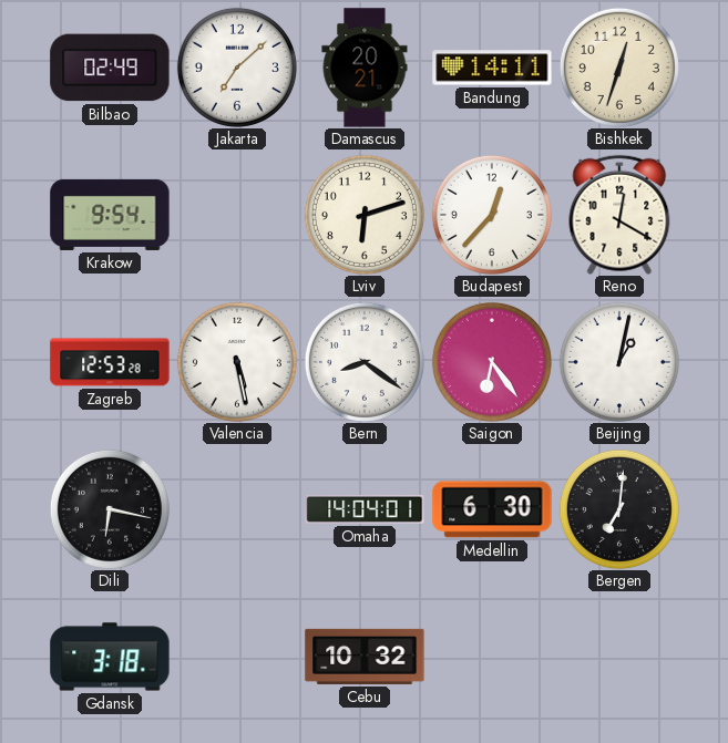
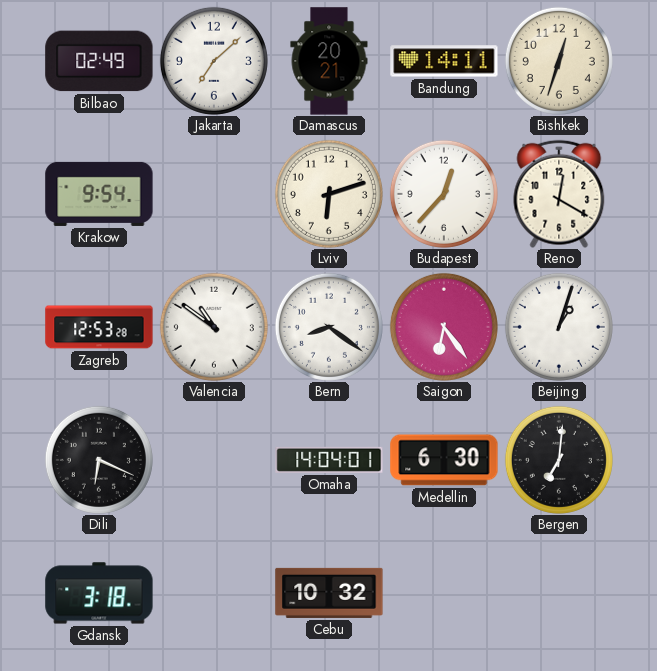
Valencia: 5:28 -> 10:51
Beijing: 1:02 -> 1:03
Dili: 6:17 -> 6:19
